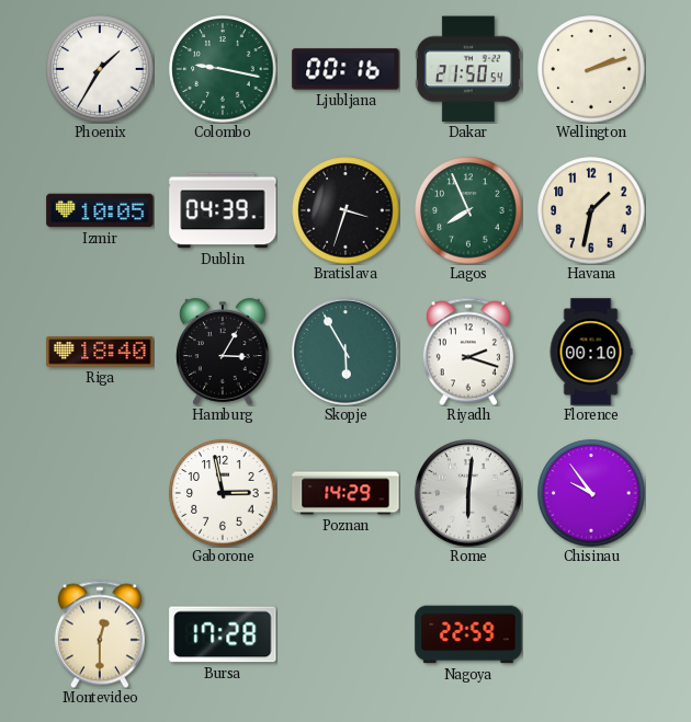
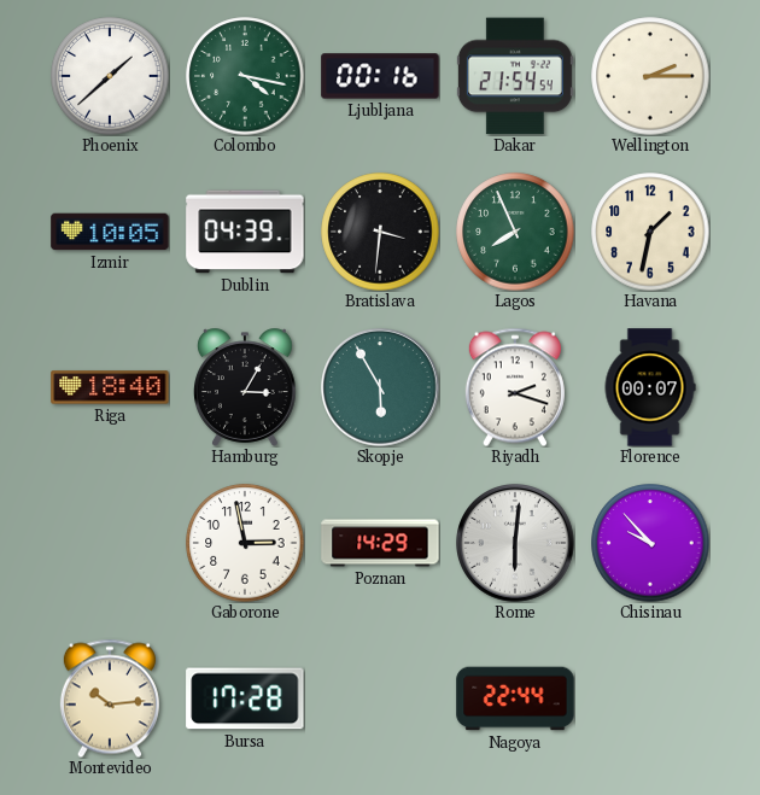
Phoenix: 1:35 -> 1:38
Colombo: 9:17 -> 4:17
Dakar: 21:50 -> 21:54
Wellington: 2:12 -> 2:15
Bratislava: 3:33 -> 3:31
Florence: 00:10 -> 00:07
Chisinau: 9:54 -> 9:53
Montevideo: 12:30 -> 10:14
Nagoya: 22:59 -> 22:44
